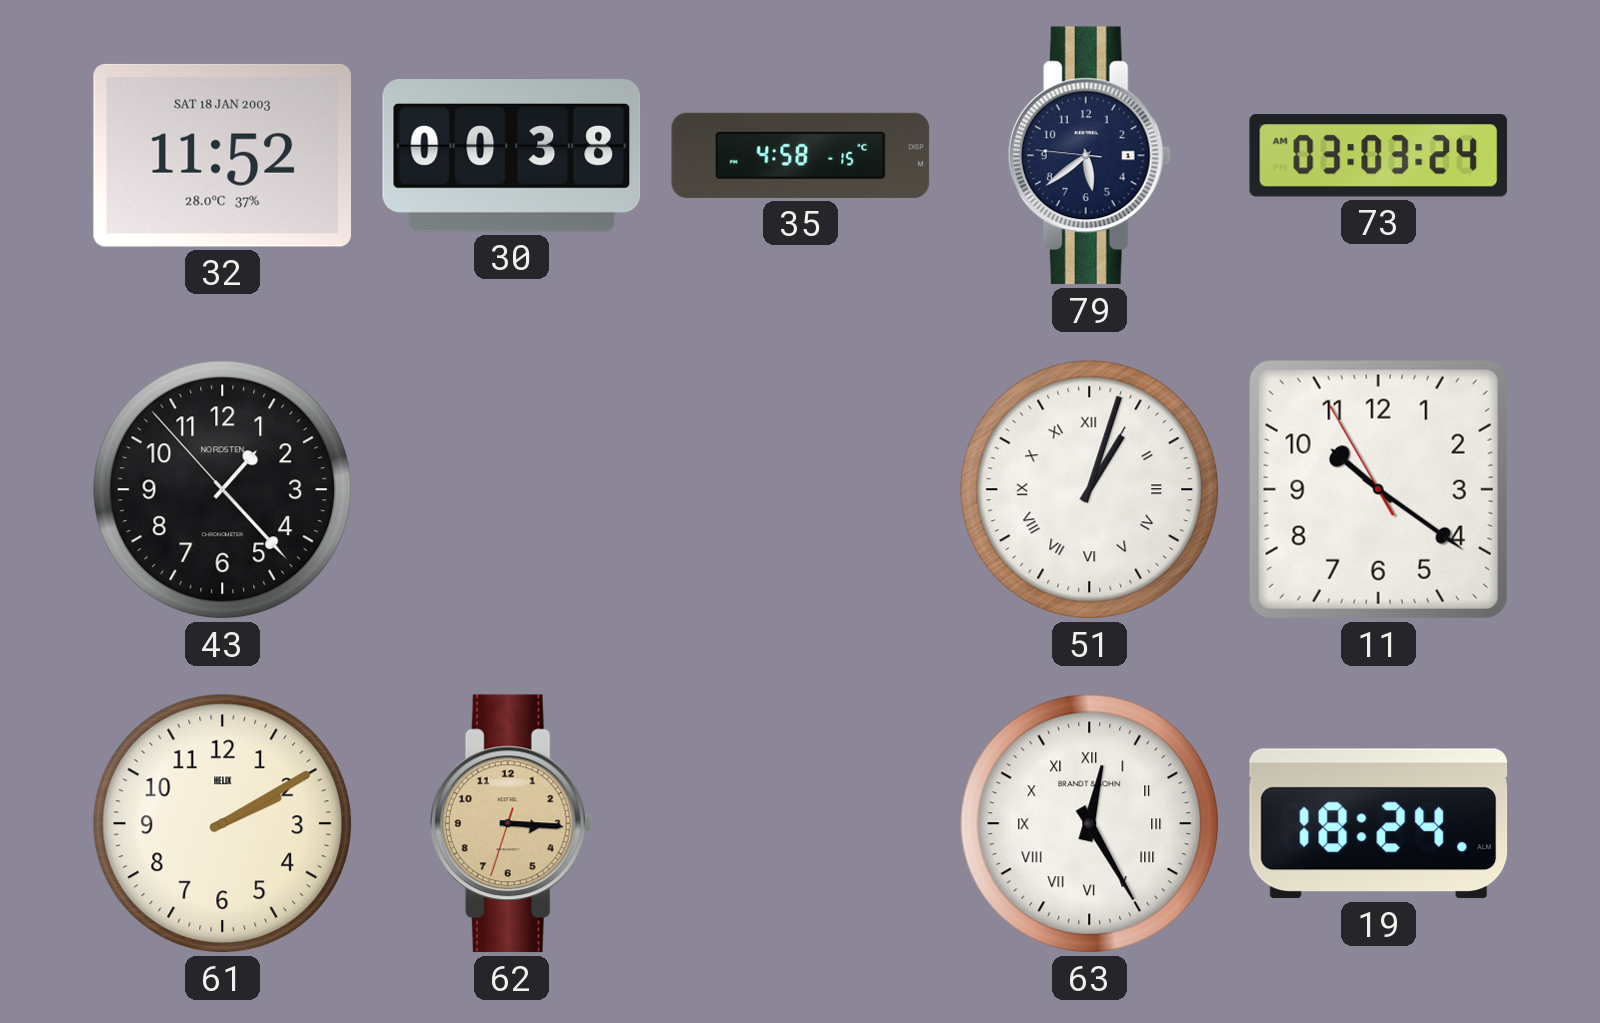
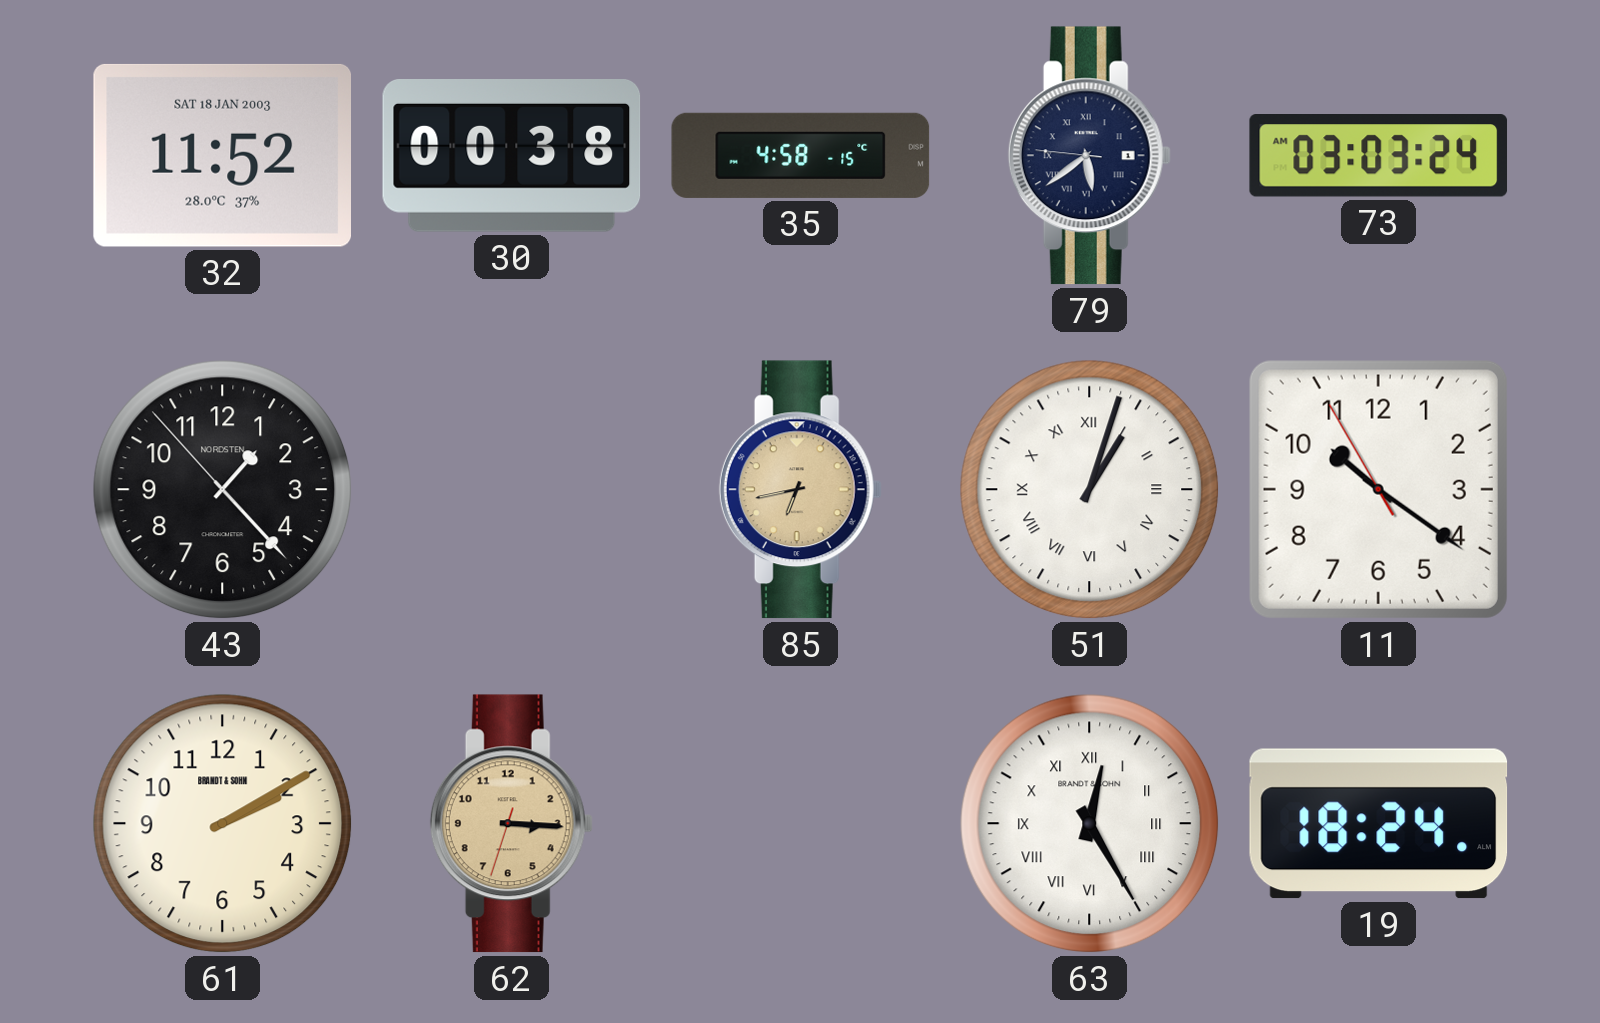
79 numerals: Arabic -> Roman
85: none -> 6:43
61 brand: HELIX -> BRANDT & SOHN
